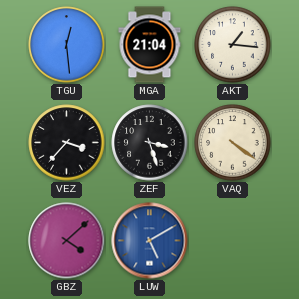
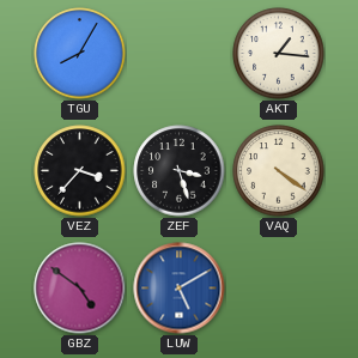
TGU: 12:29 -> 8:05
MGA: 21:04 -> none
GBZ: 4:08 -> 4:51
